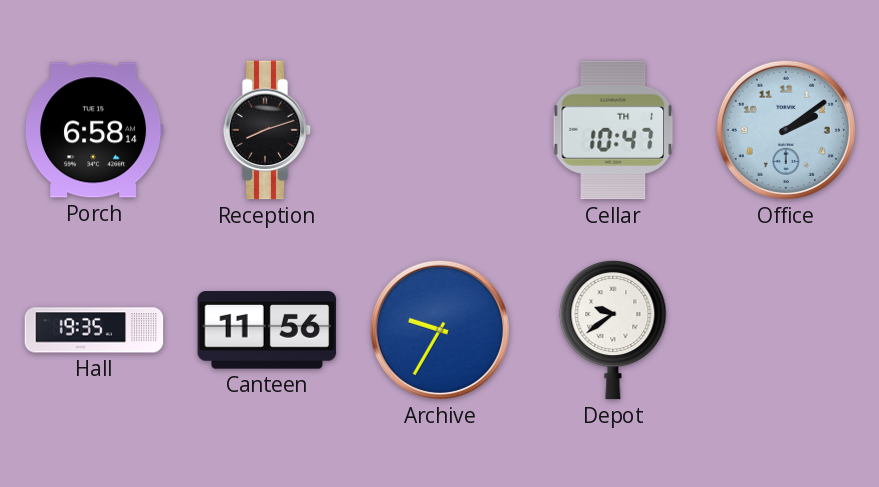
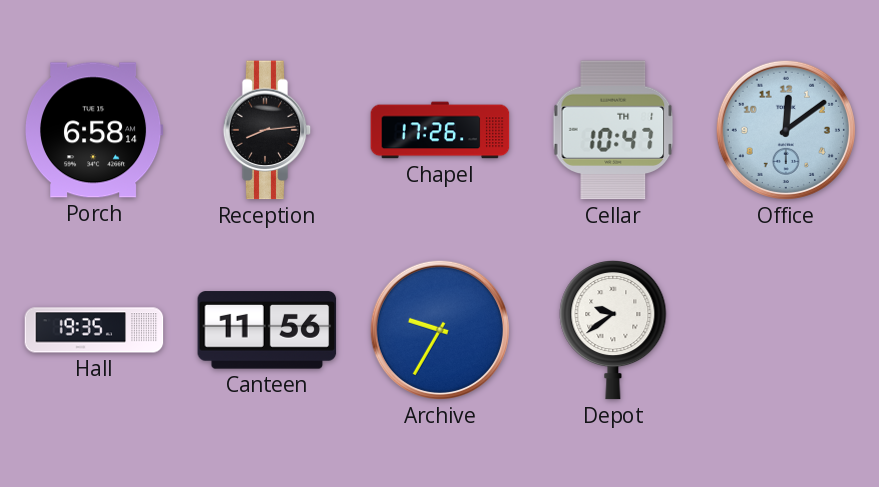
Reception: 8:12 -> 8:14
Chapel: none -> 17:26
Office: 2:09 -> 12:09
